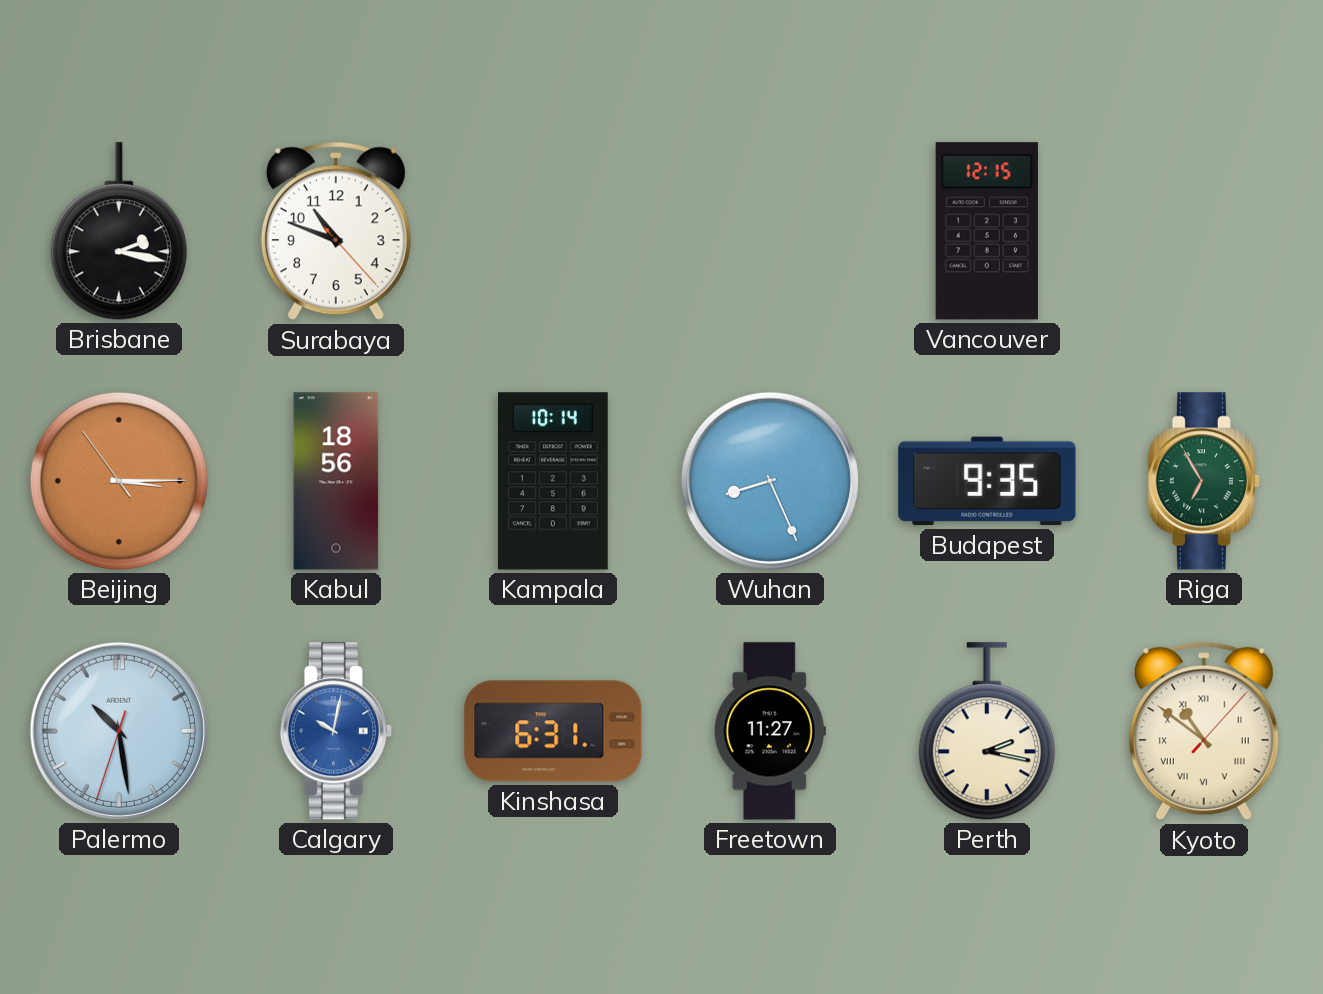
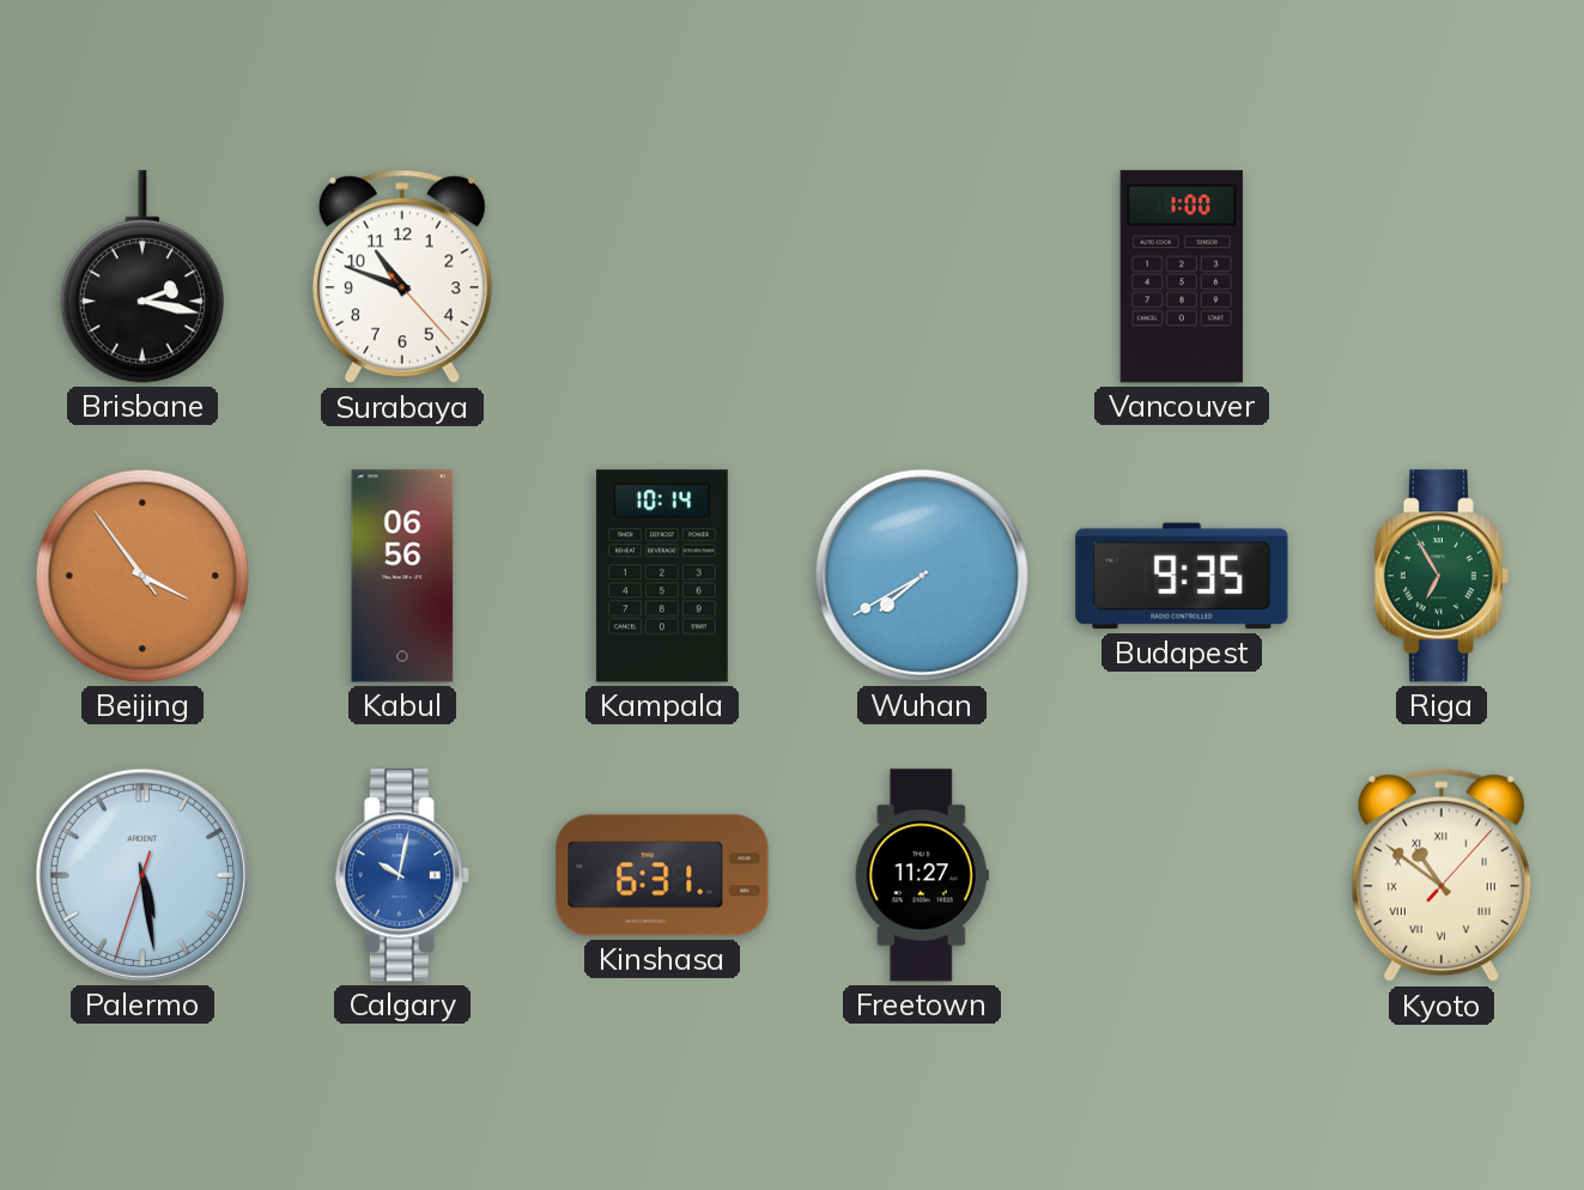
Vancouver: 12:15 -> 1:00
Beijing: 3:14 -> 3:53
Kabul: 18:56 -> 06:56
Wuhan: 8:26 -> 7:40
Palermo: 10:28 -> 5:28
Perth: 2:17 -> none
